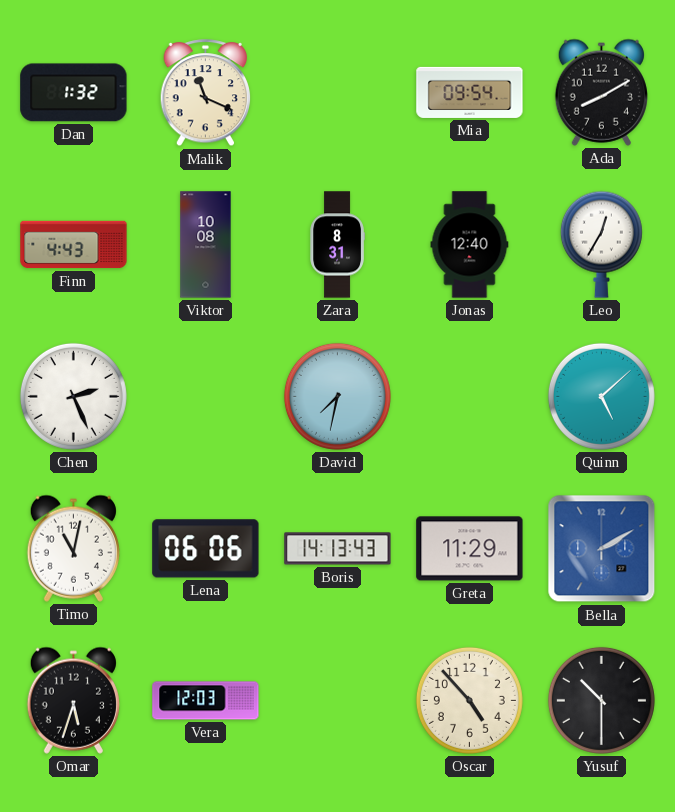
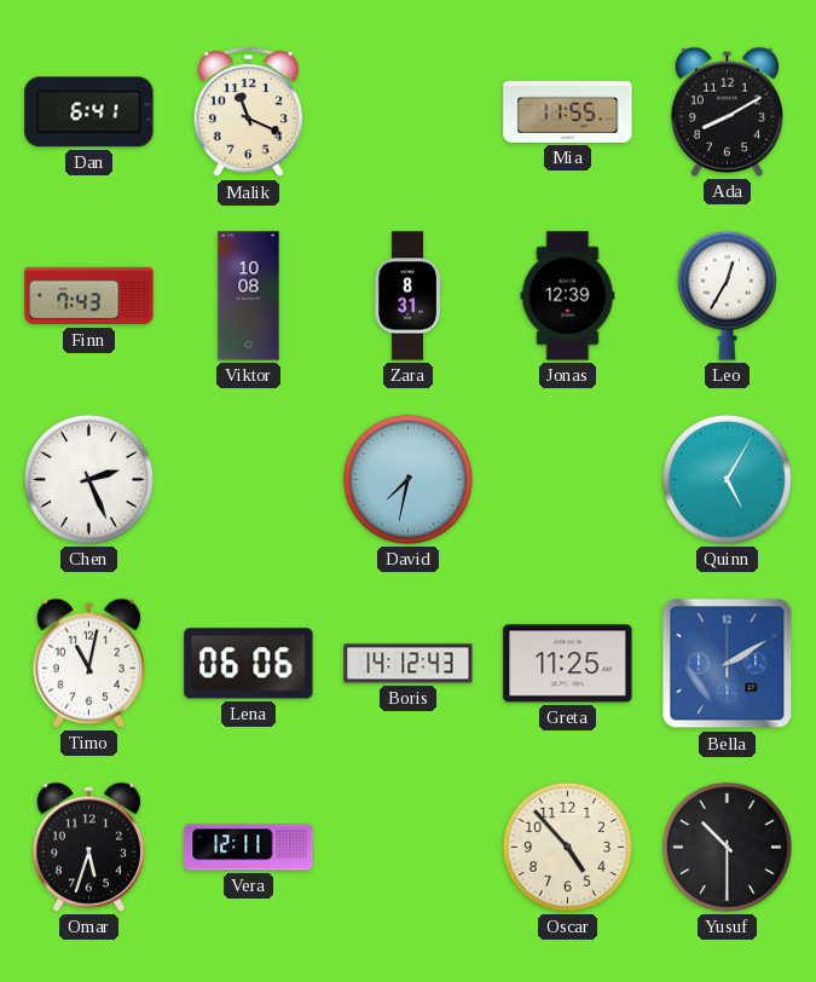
Dan: 1:32 -> 6:41
Mia: 09:54 -> 11:55
Finn: 4:43 -> 7:43
Jonas: 12:40 -> 12:39
Quinn: 5:08 -> 5:05
Boris: 14:13 -> 14:12
Greta: 11:29 -> 11:25
Vera: 12:03 -> 12:11
